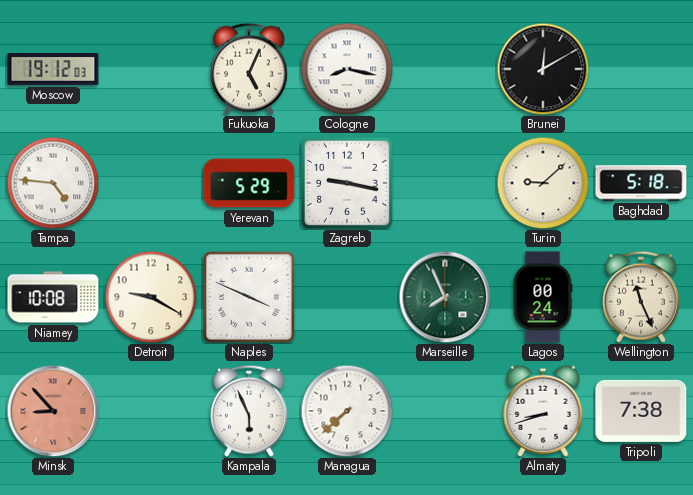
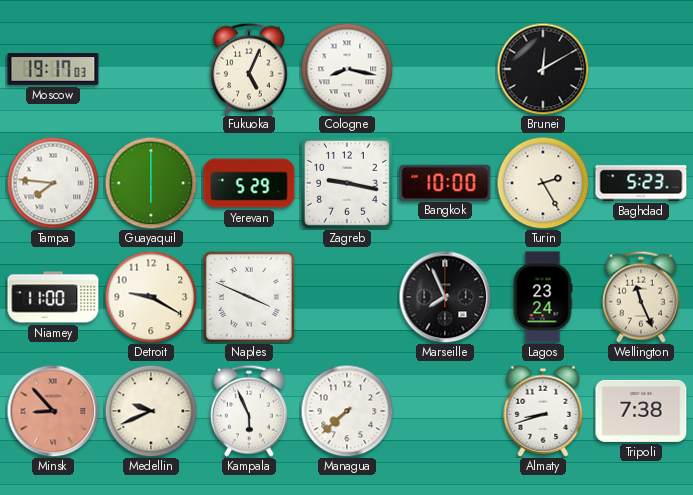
Moscow: 19:12 -> 19:17
Tampa: 4:46 -> 7:46
Guayaquil: none -> 6:00
Bangkok: none -> 10:00
Turin: 9:08 -> 2:25
Baghdad: 5:18 -> 5:23
Niamey: 10:08 -> 11:00
Marseille dial: green -> black
Lagos: 00:24 -> 23:24
Medellin: none -> 9:41
